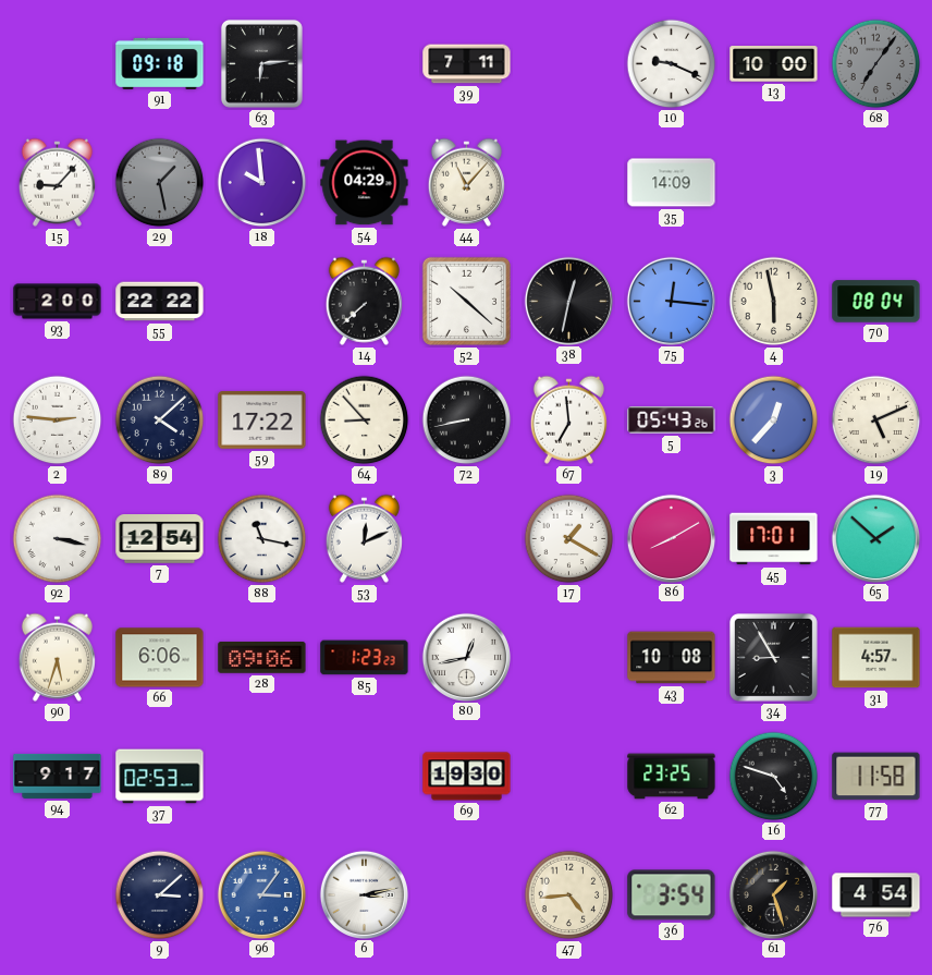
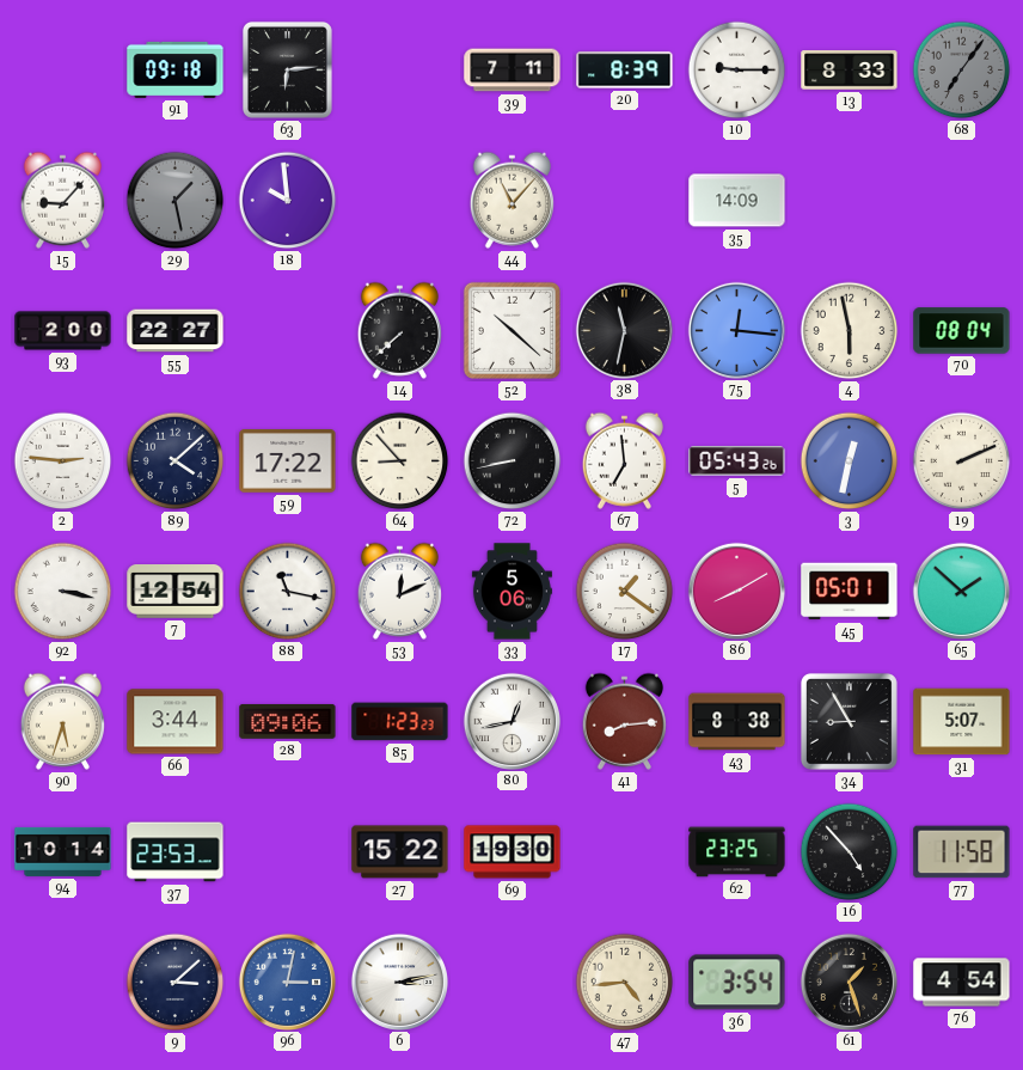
20: none -> 8:39
10: 9:19 -> 9:15
13: 10:00 -> 8:33
54: 04:29 -> none
55: 22:22 -> 22:27
38: 12:32 -> 11:32
3: 12:37 -> 12:32
19: 5:11 -> 2:11
33: none -> 5:06
17: 1:20 -> 1:21
45: 17:01 -> 05:01
66: 6:06 -> 3:44
41: none -> 8:14
43: 10:08 -> 8:38
31: 4:57 -> 5:07
94: 9:17 -> 10:14
37: 02:53 -> 23:53
27: none -> 15:22
16: 4:48 -> 4:53
96: 3:06 -> 3:02
